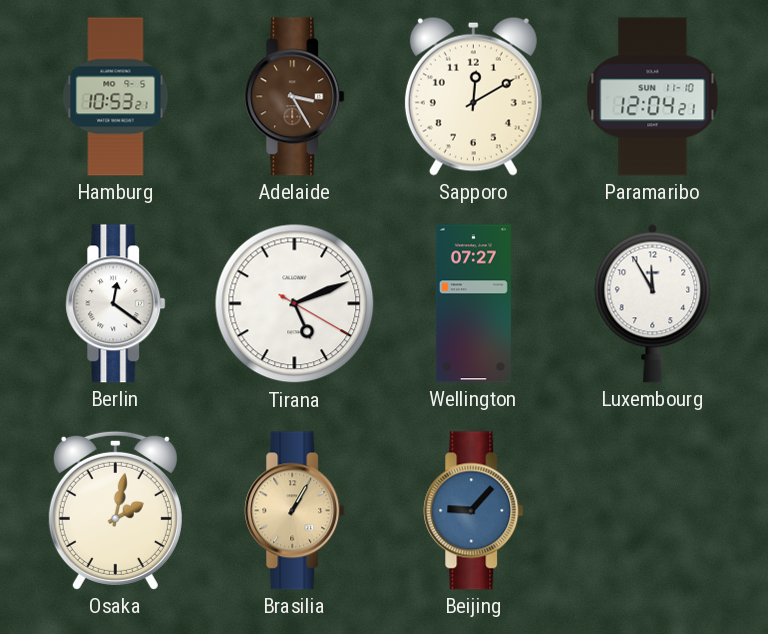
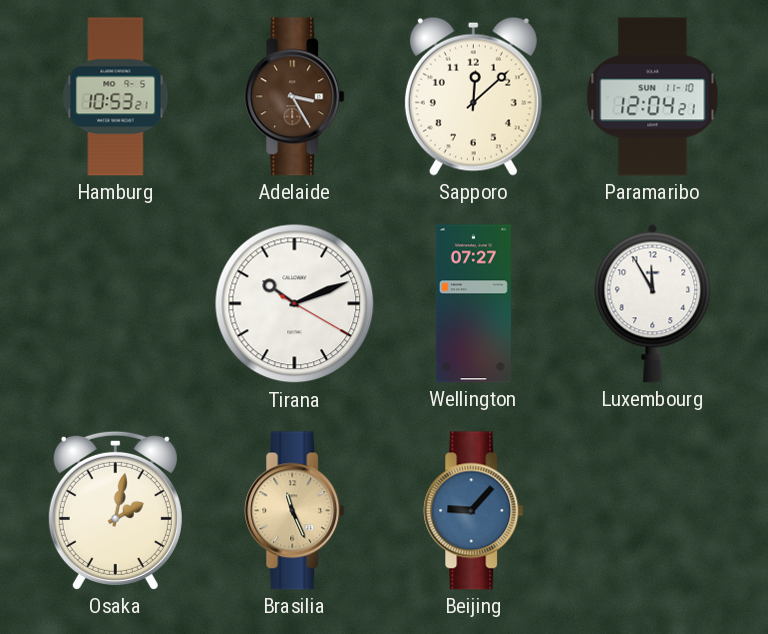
Sapporo: 12:10 -> 12:08
Berlin: 12:21 -> none
Tirana: 5:11 -> 10:11
Brasilia: 1:05 -> 11:26
